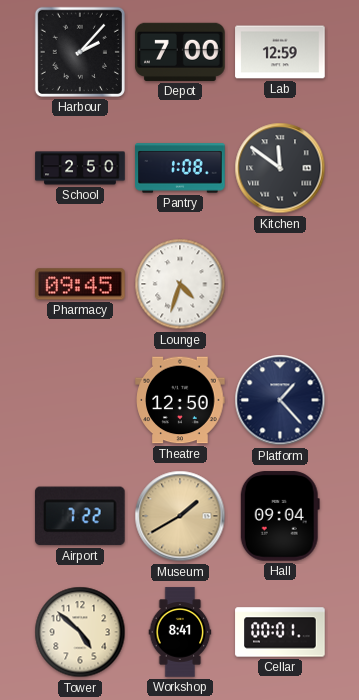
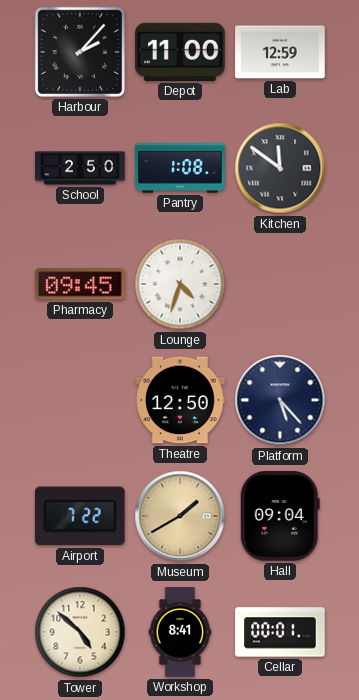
Depot: 7:00 -> 11:00
Platform: 1:23 -> 5:23
